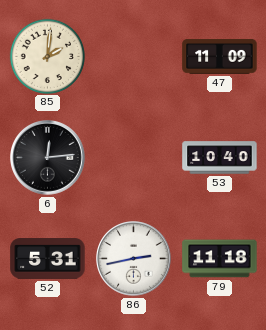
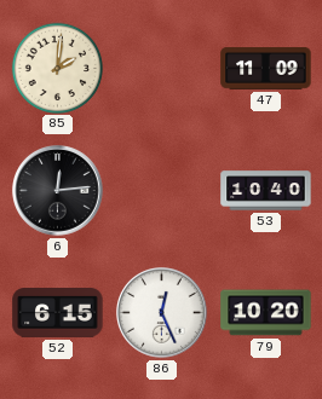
52: 5:31 -> 6:15
86: 2:43 -> 12:26
79: 11:18 -> 10:20
